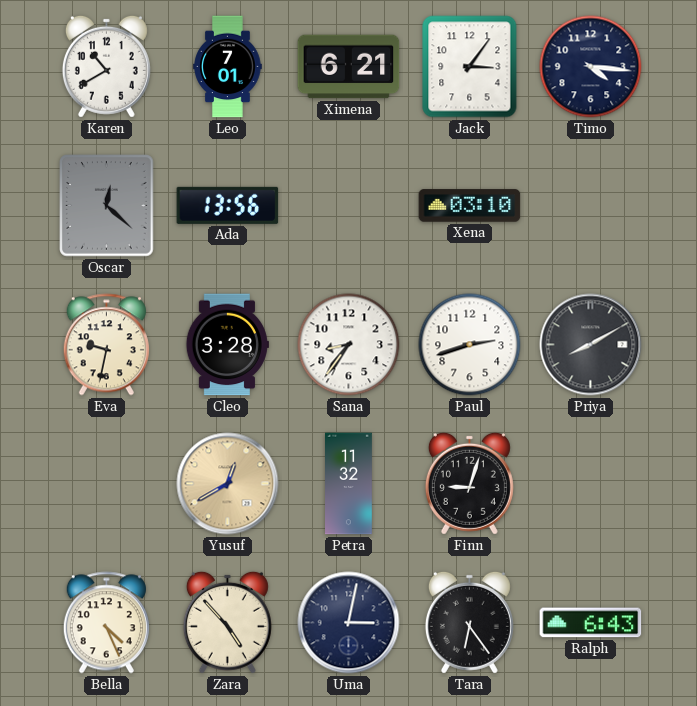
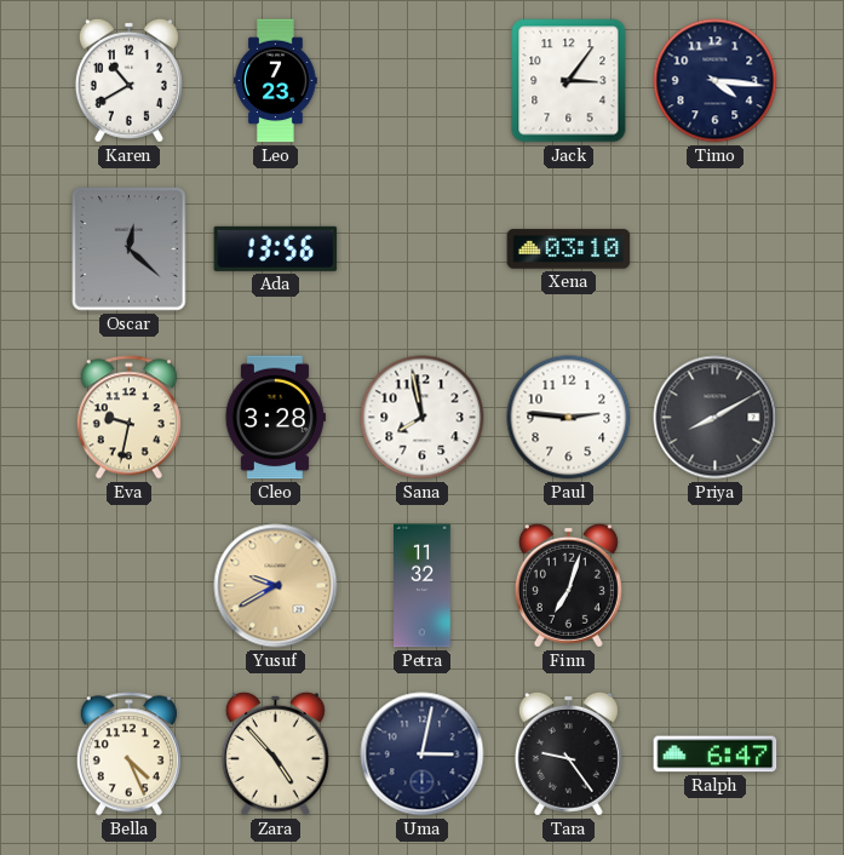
Leo: 7:01 -> 7:23
Ximena: 6:21 -> none
Sana: 8:36 -> 7:58
Paul: 2:42 -> 2:46
Yusuf: 12:40 -> 9:40
Finn: 9:03 -> 7:03
Tara: 6:24 -> 9:24
Ralph: 6:43 -> 6:47
